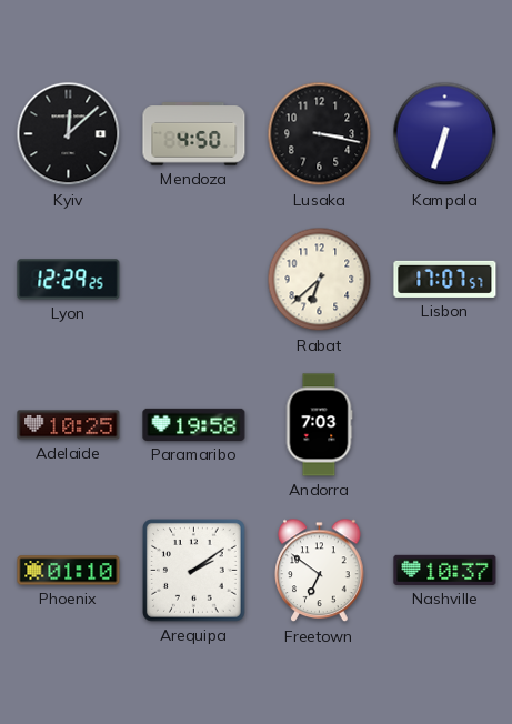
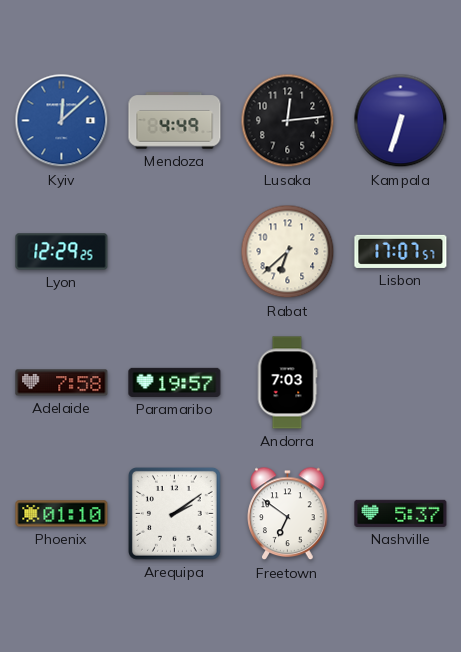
Kyiv dial: black -> blue
Mendoza: 4:50 -> 4:49
Lusaka: 3:17 -> 12:14
Adelaide: 10:25 -> 7:58
Paramaribo: 19:58 -> 19:57
Nashville: 10:37 -> 5:37
